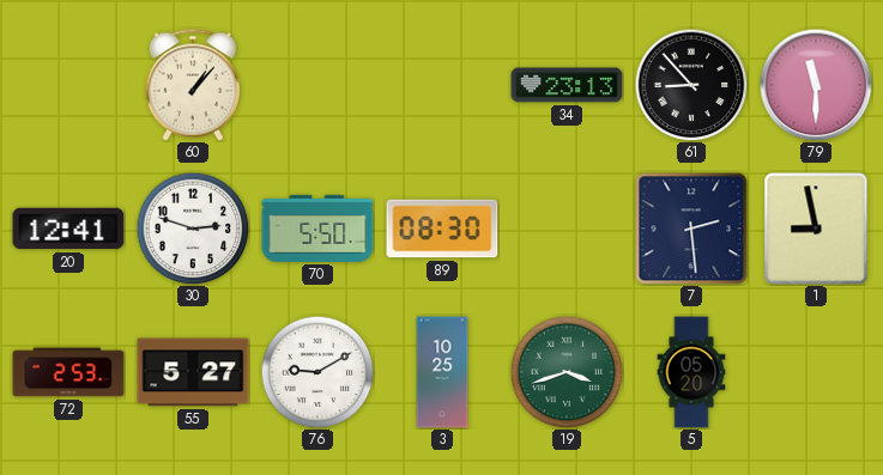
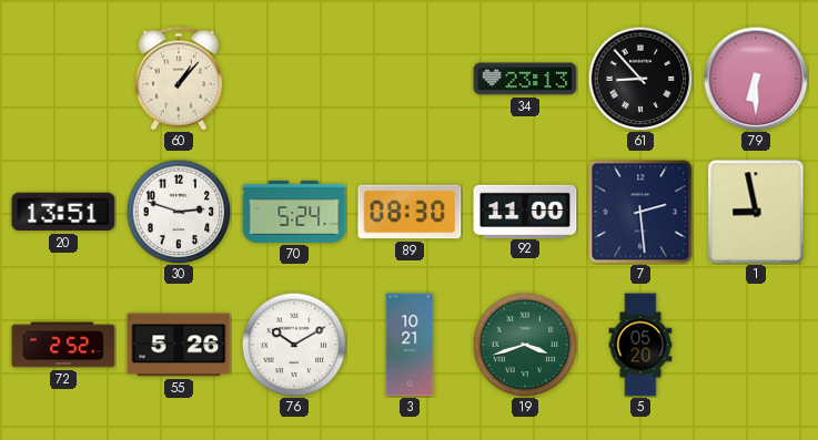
79: 11:30 -> 6:30
20: 12:41 -> 13:51
70: 5:50 -> 5:24
92: none -> 11:00
72: 2:53 -> 2:52
55: 5:27 -> 5:26
76: 9:10 -> 10:10
3: 10:25 -> 10:21
